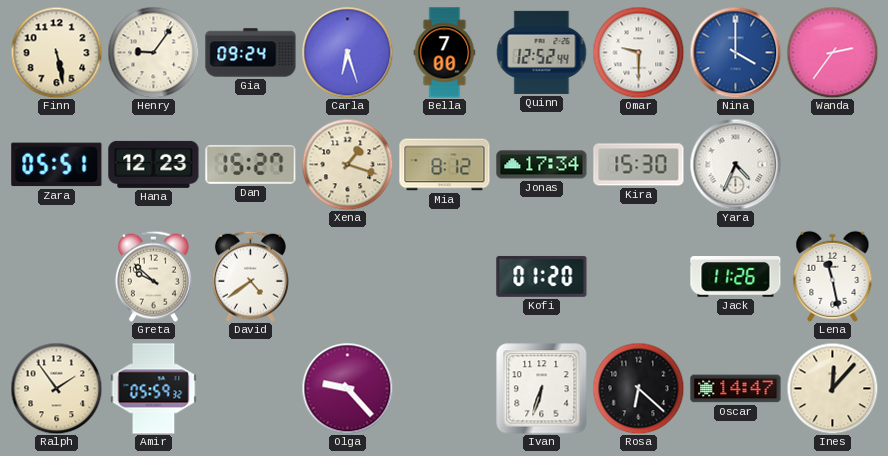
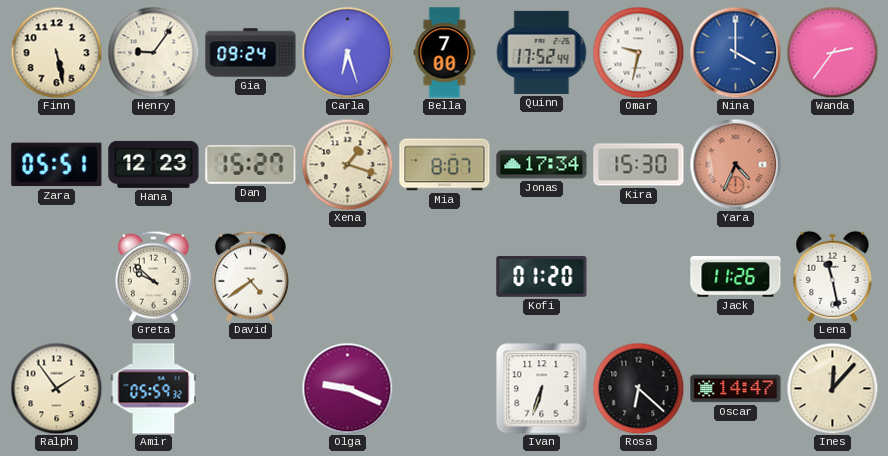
Quinn: 12:52 -> 17:52
Omar: 9:30 -> 9:32
Mia: 8:12 -> 8:07
Yara dial: white -> salmon
Olga: 9:23 -> 9:19
